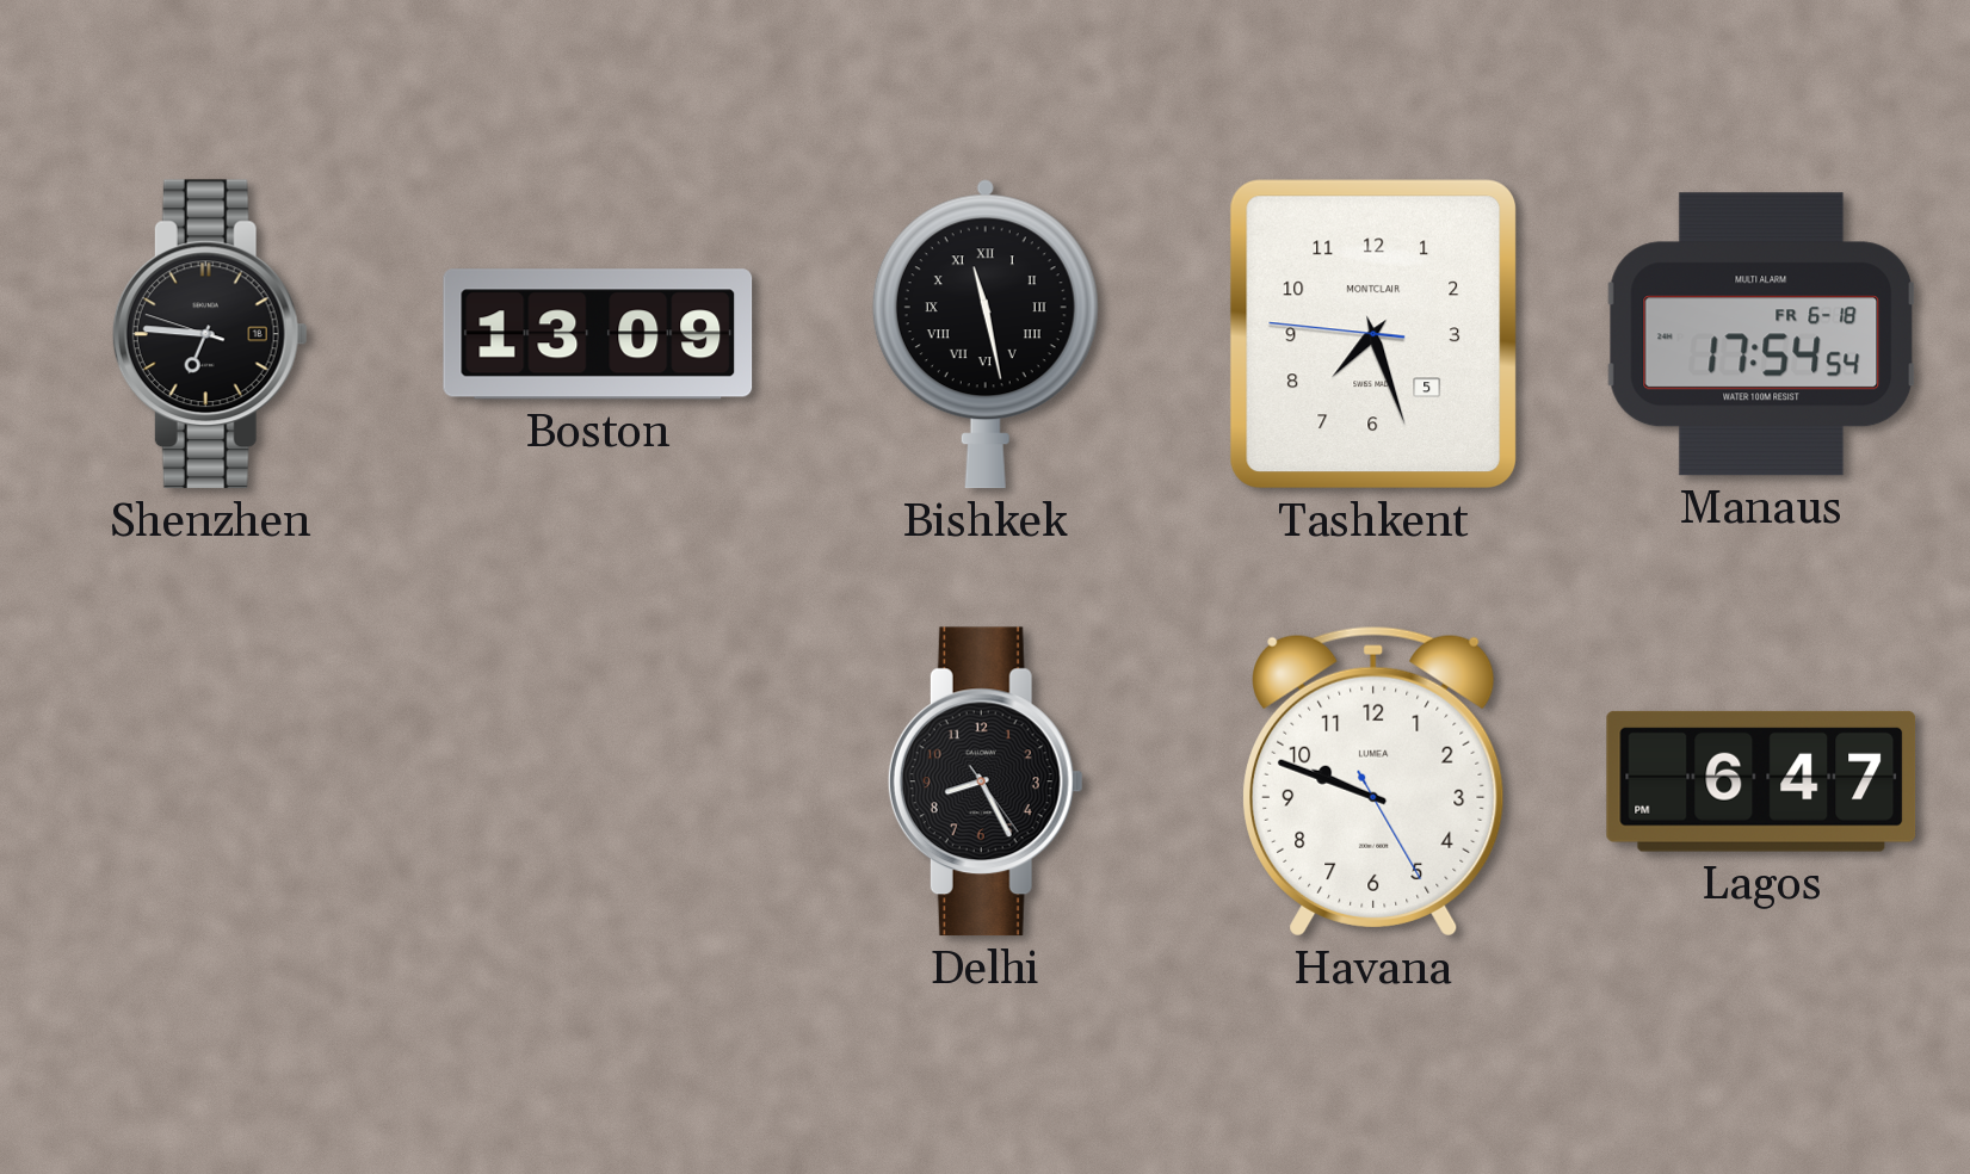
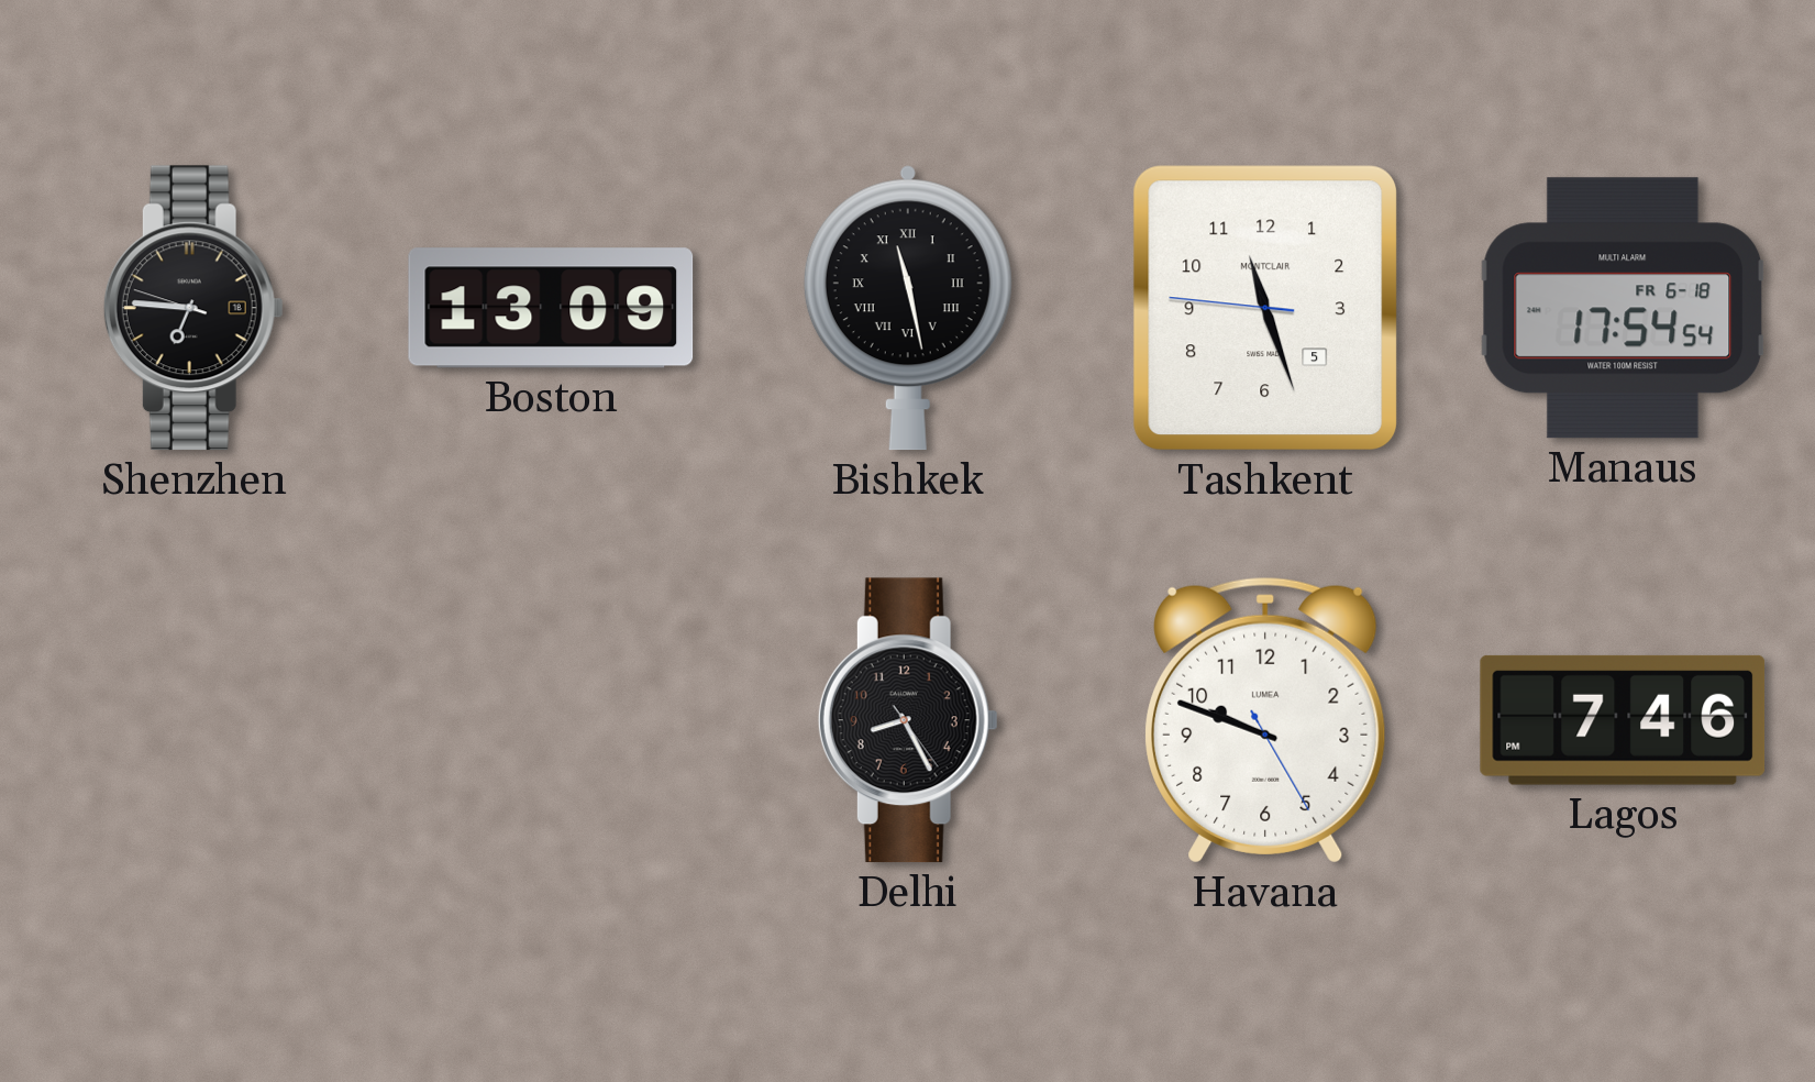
Tashkent: 7:26 -> 11:26
Lagos: 6:47 -> 7:46
